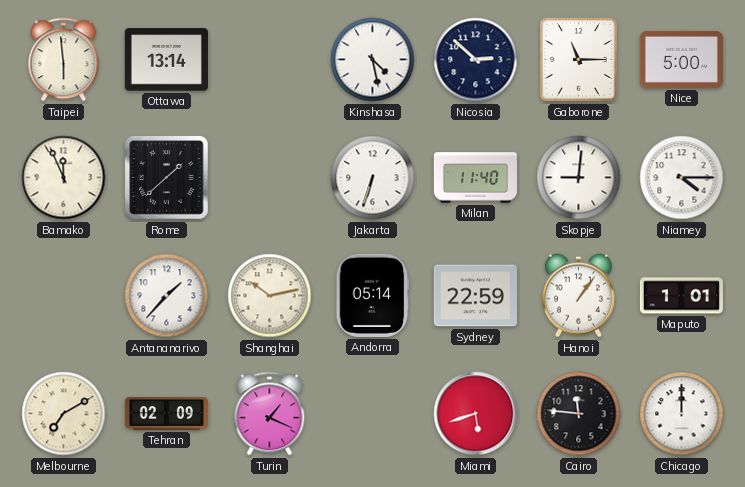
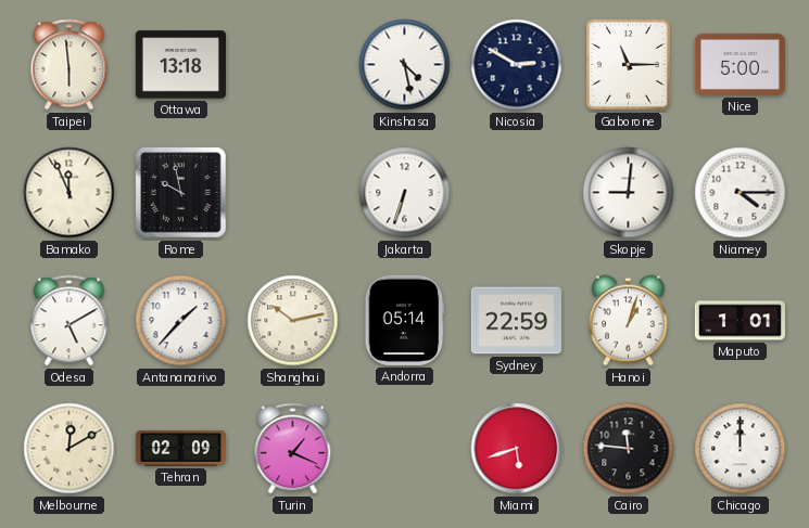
Ottawa: 13:14 -> 13:18
Nicosia: 2:52 -> 2:50
Rome: 1:38 -> 9:58
Milan: 11:40 -> none
Odesa: none -> 5:10
Hanoi: 1:06 -> 1:03
Melbourne: 7:10 -> 12:10
